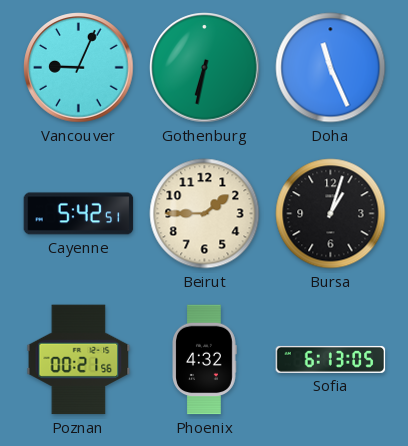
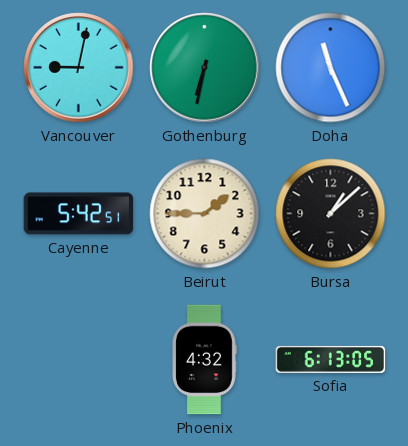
Vancouver: 9:04 -> 9:02
Bursa: 1:03 -> 1:08
Poznan: 00:21 -> none
